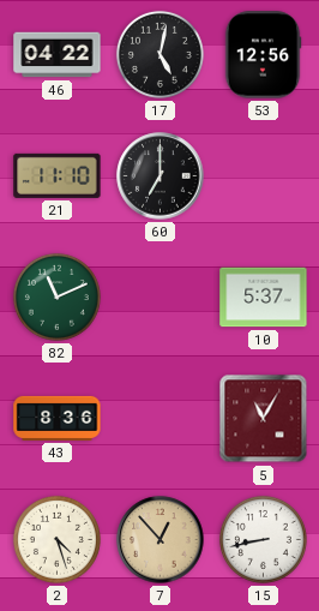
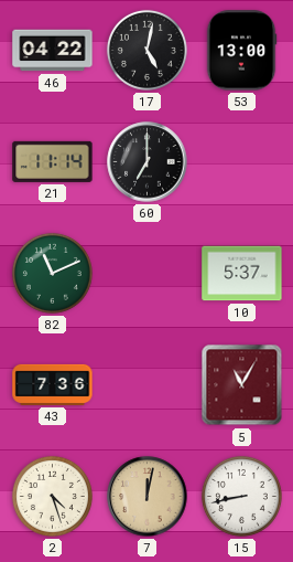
53: 12:56 -> 13:00
21: 11:10 -> 11:14
43: 8:36 -> 7:36
7: 12:53 -> 12:02
